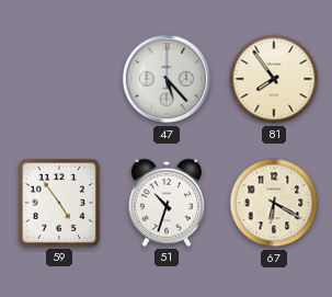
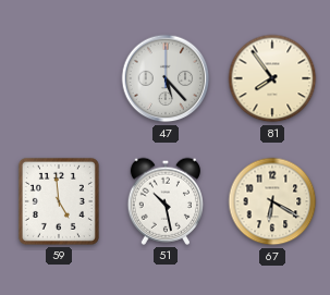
59: 4:54 -> 4:59
51: 10:33 -> 10:28
